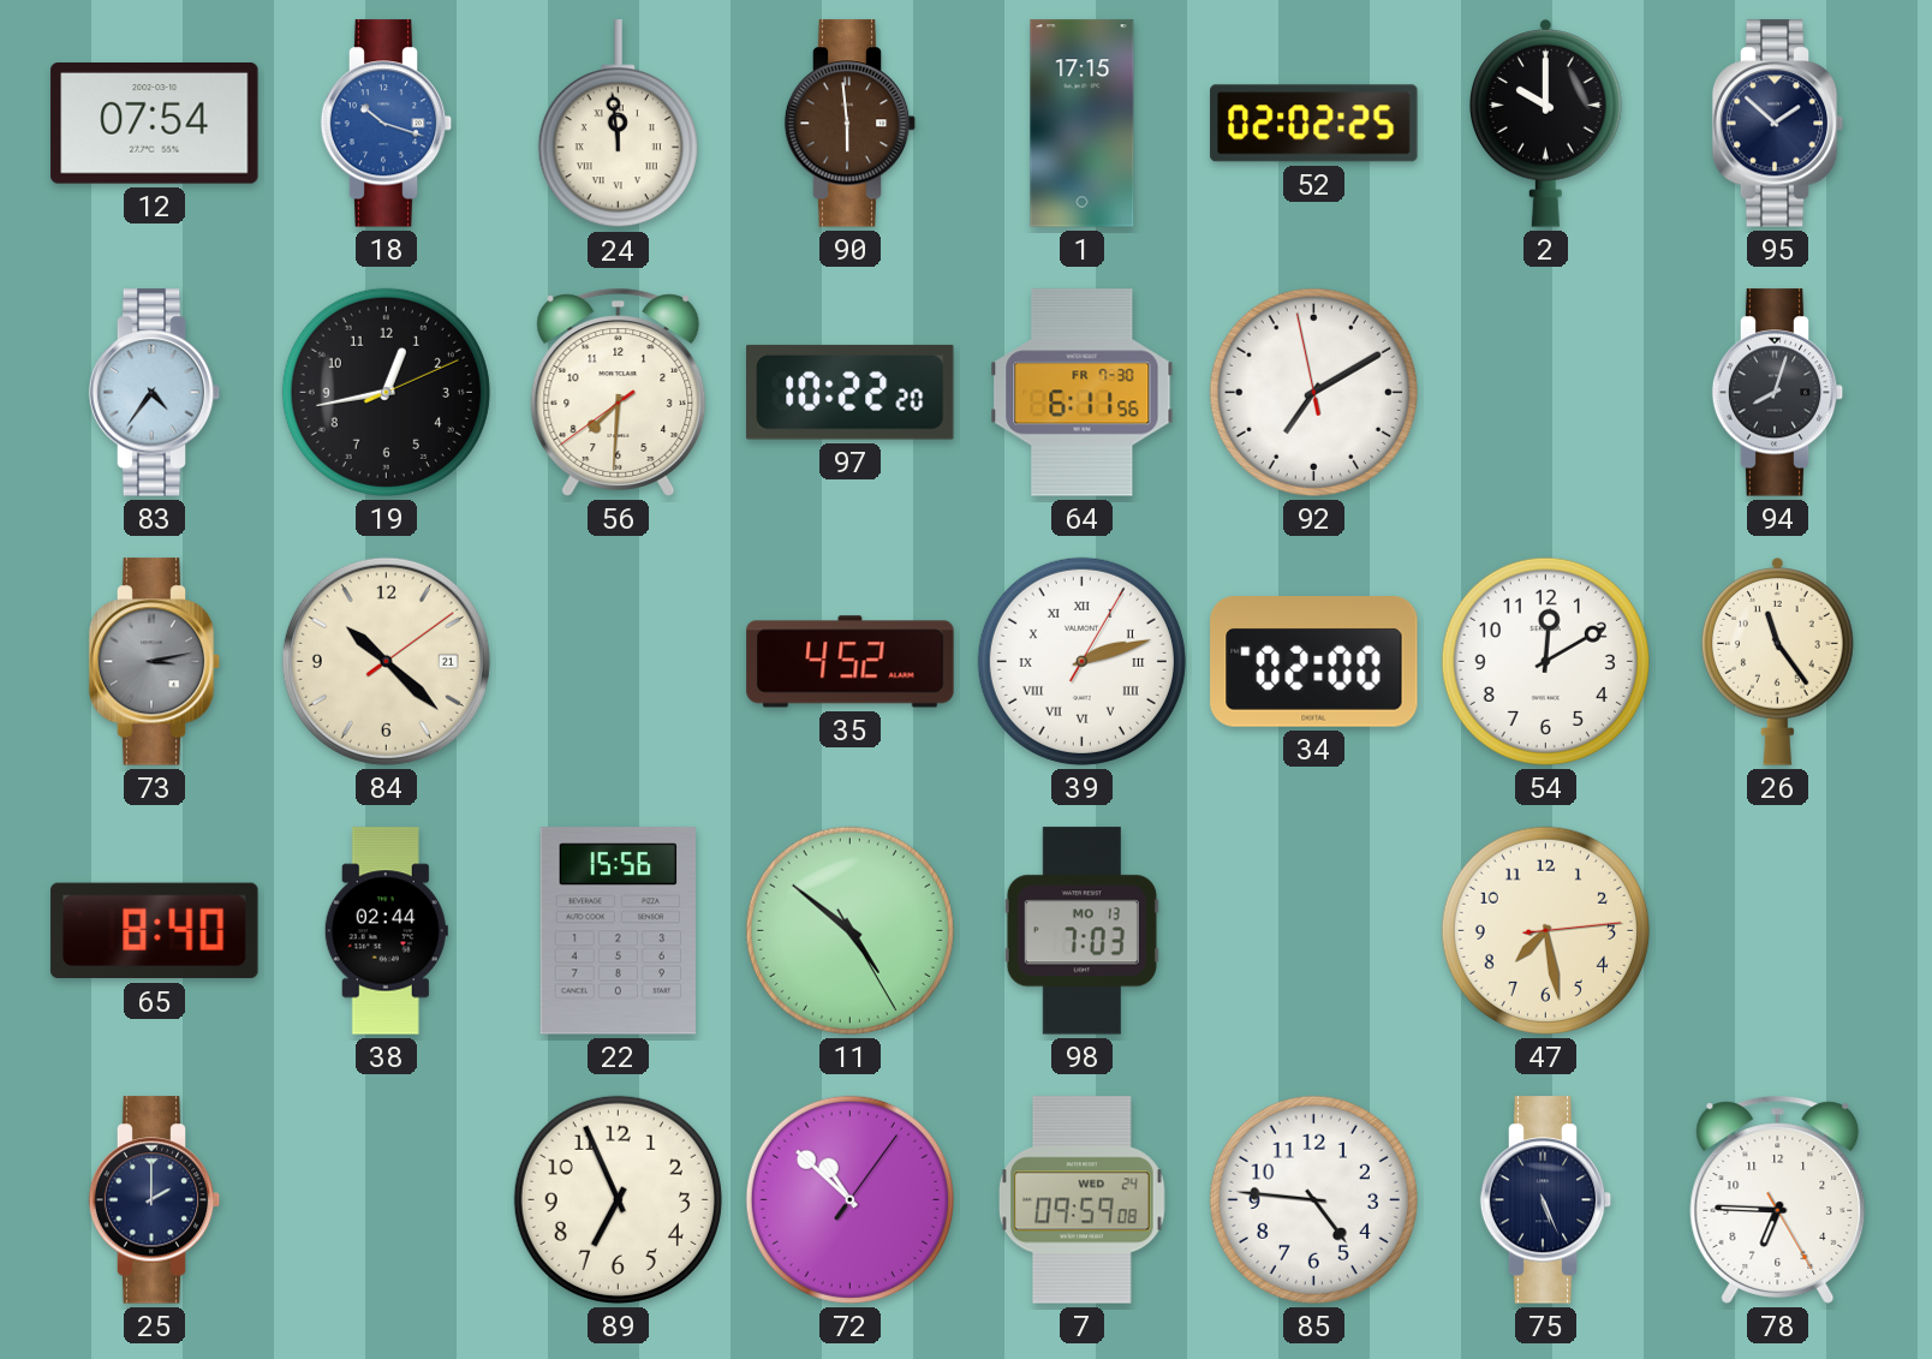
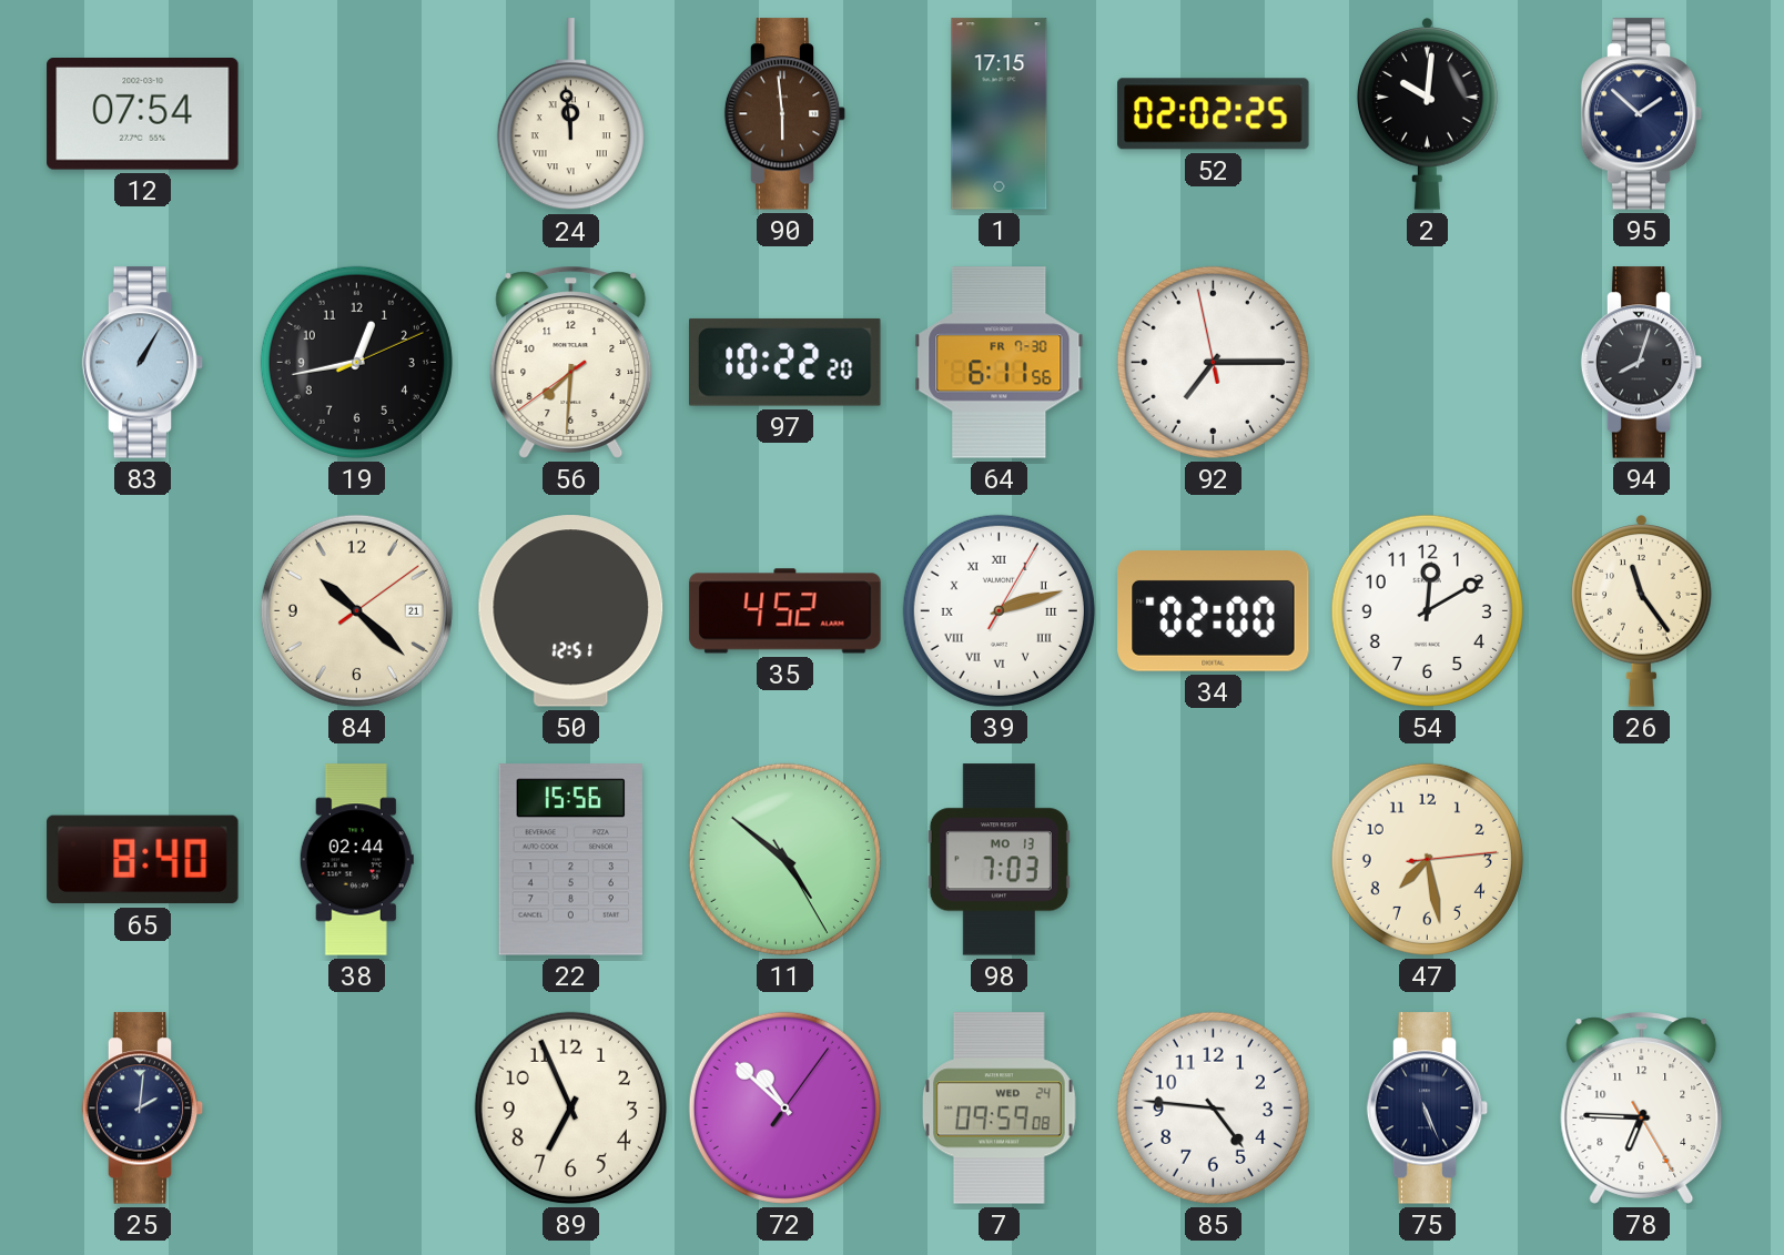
18: 10:18 -> none
2: 10:00 -> 10:01
83: 4:36 -> 1:05
92: 7:09 -> 7:14
73: 3:13 -> none
50: none -> 12:51
25: 2:00 -> 2:01
